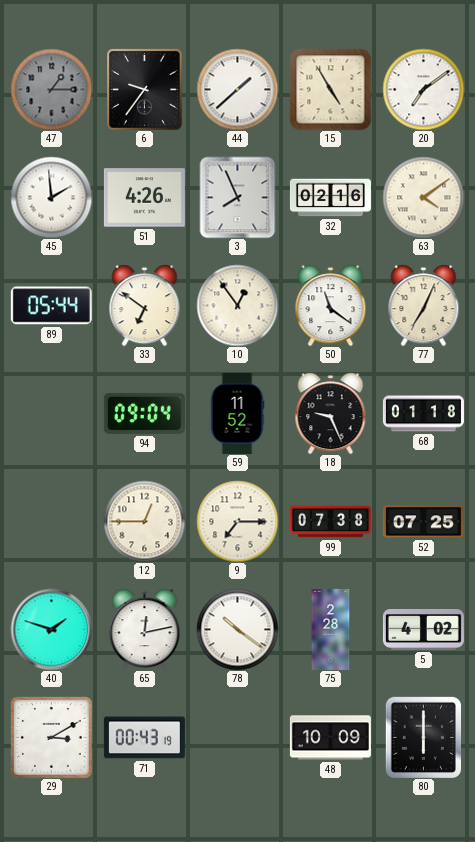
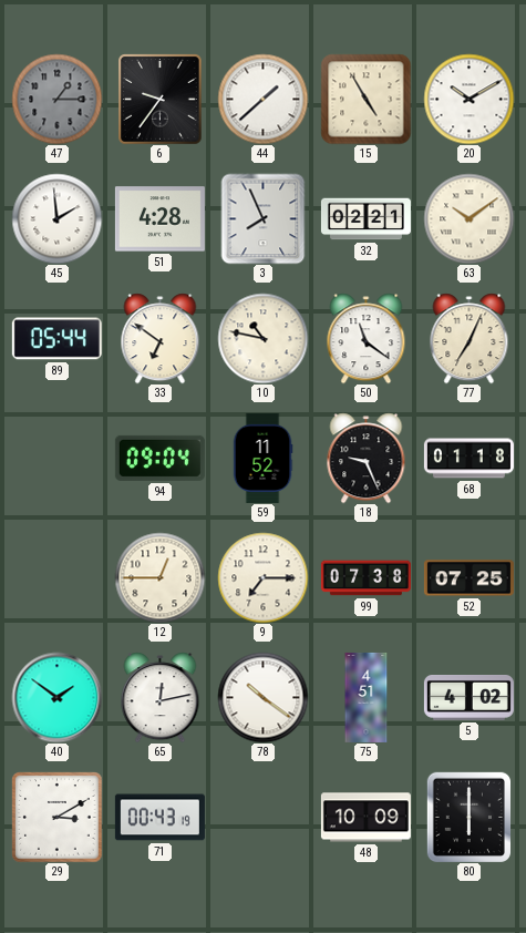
20: 7:09 -> 10:10
51: 4:26 -> 4:28
32: 02:16 -> 02:21
63: 4:09 -> 10:09
10: 12:54 -> 10:47
40: 1:48 -> 1:51
75: 2:28 -> 4:51
